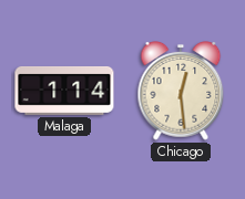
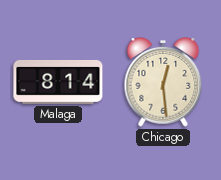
Malaga: 1:14 -> 8:14
